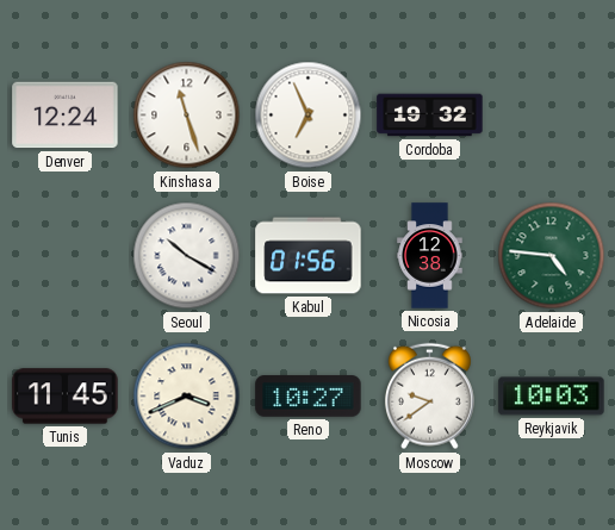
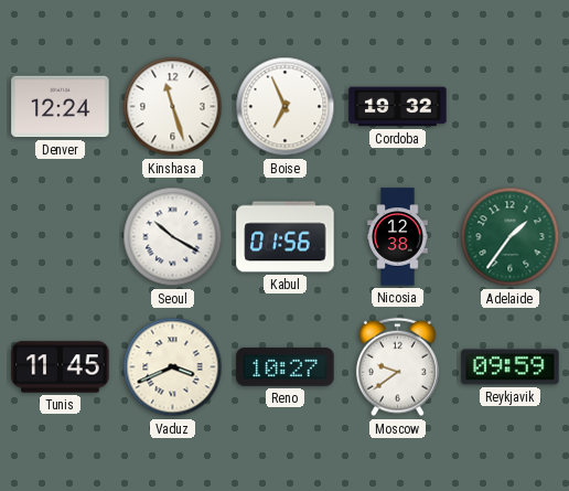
Adelaide: 4:46 -> 1:36
Reykjavik: 10:03 -> 09:59
